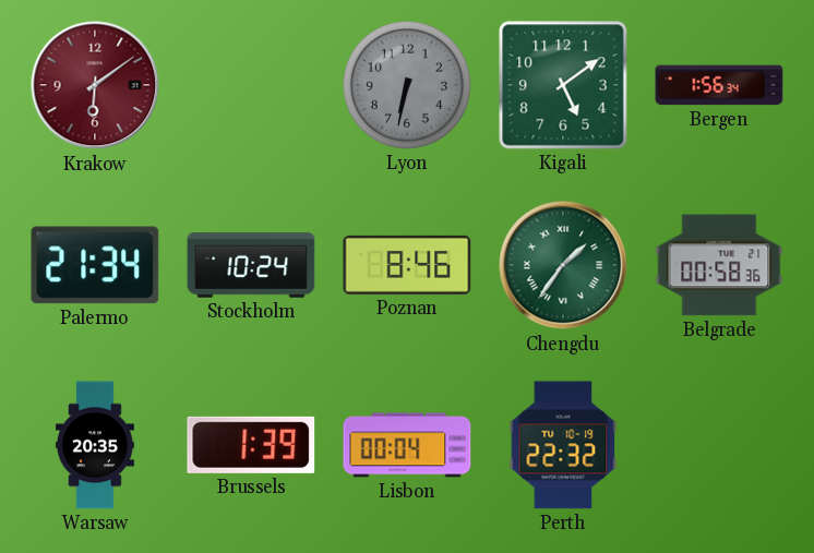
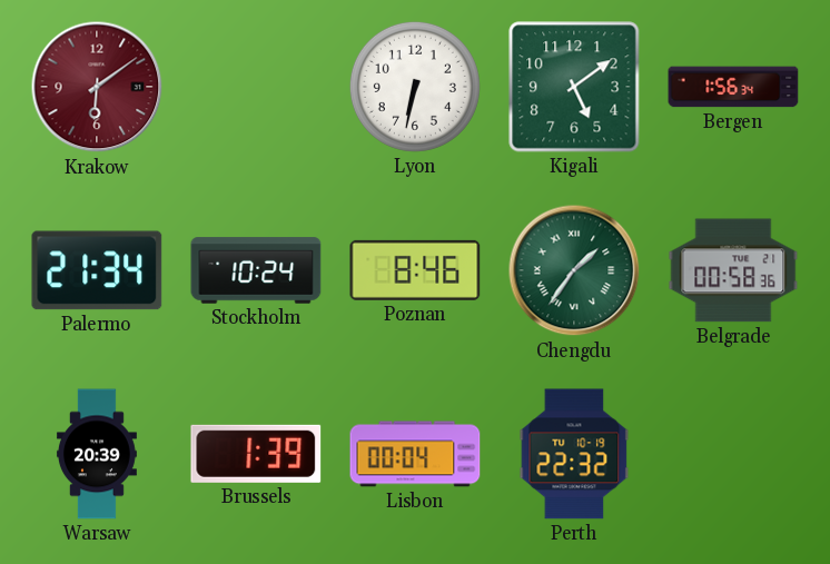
Lyon dial: grey -> white
Warsaw: 20:35 -> 20:39
